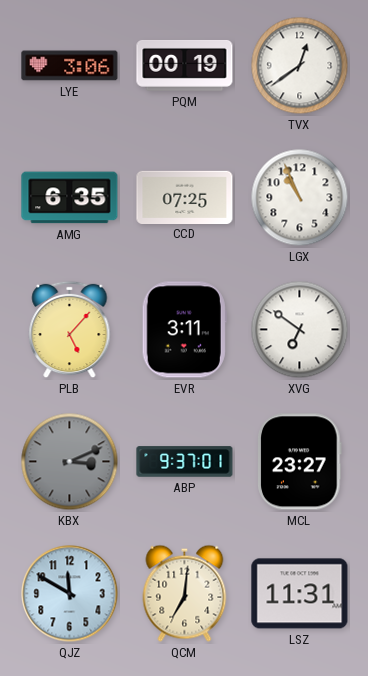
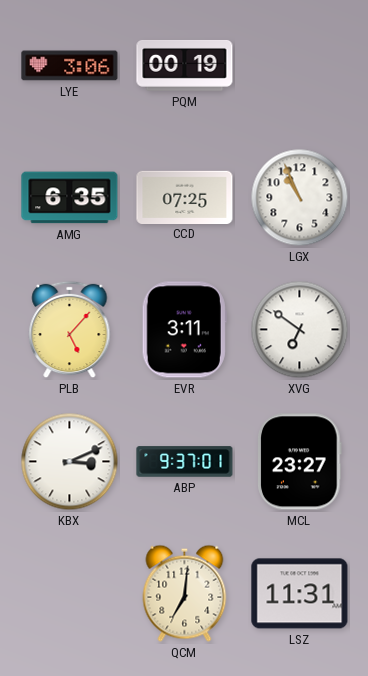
TVX: 12:39 -> none
KBX dial: grey -> white
QJZ: 11:50 -> none
